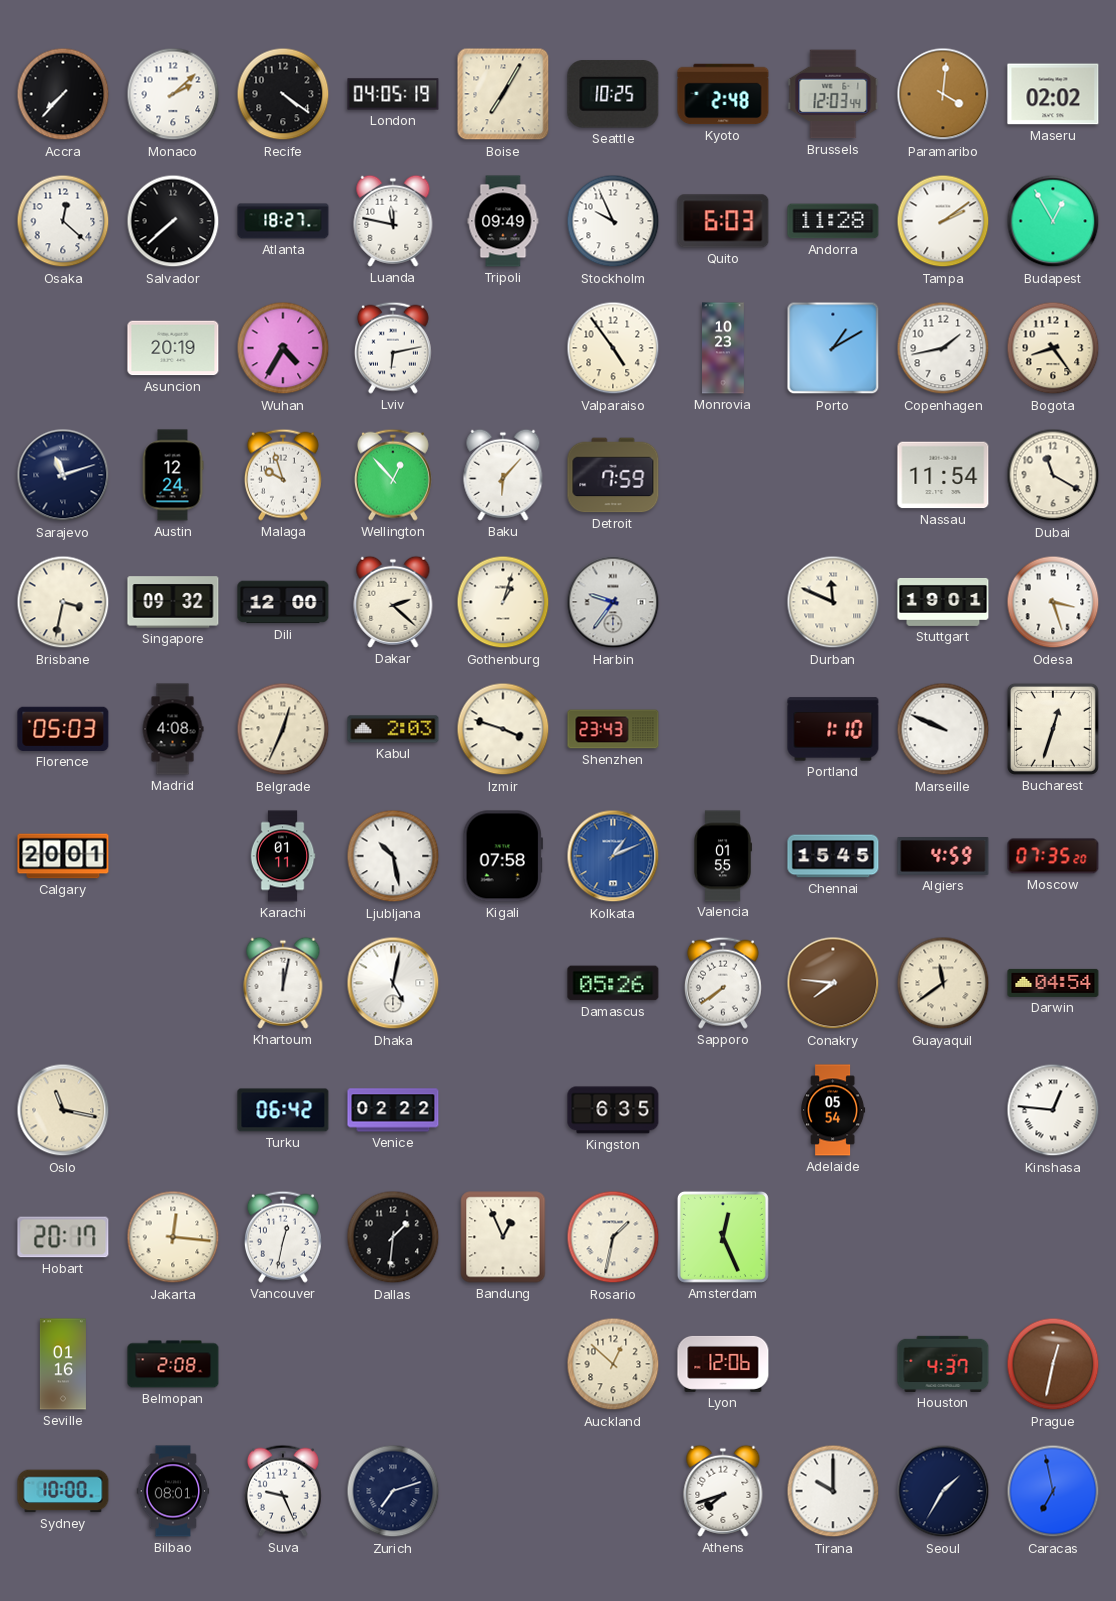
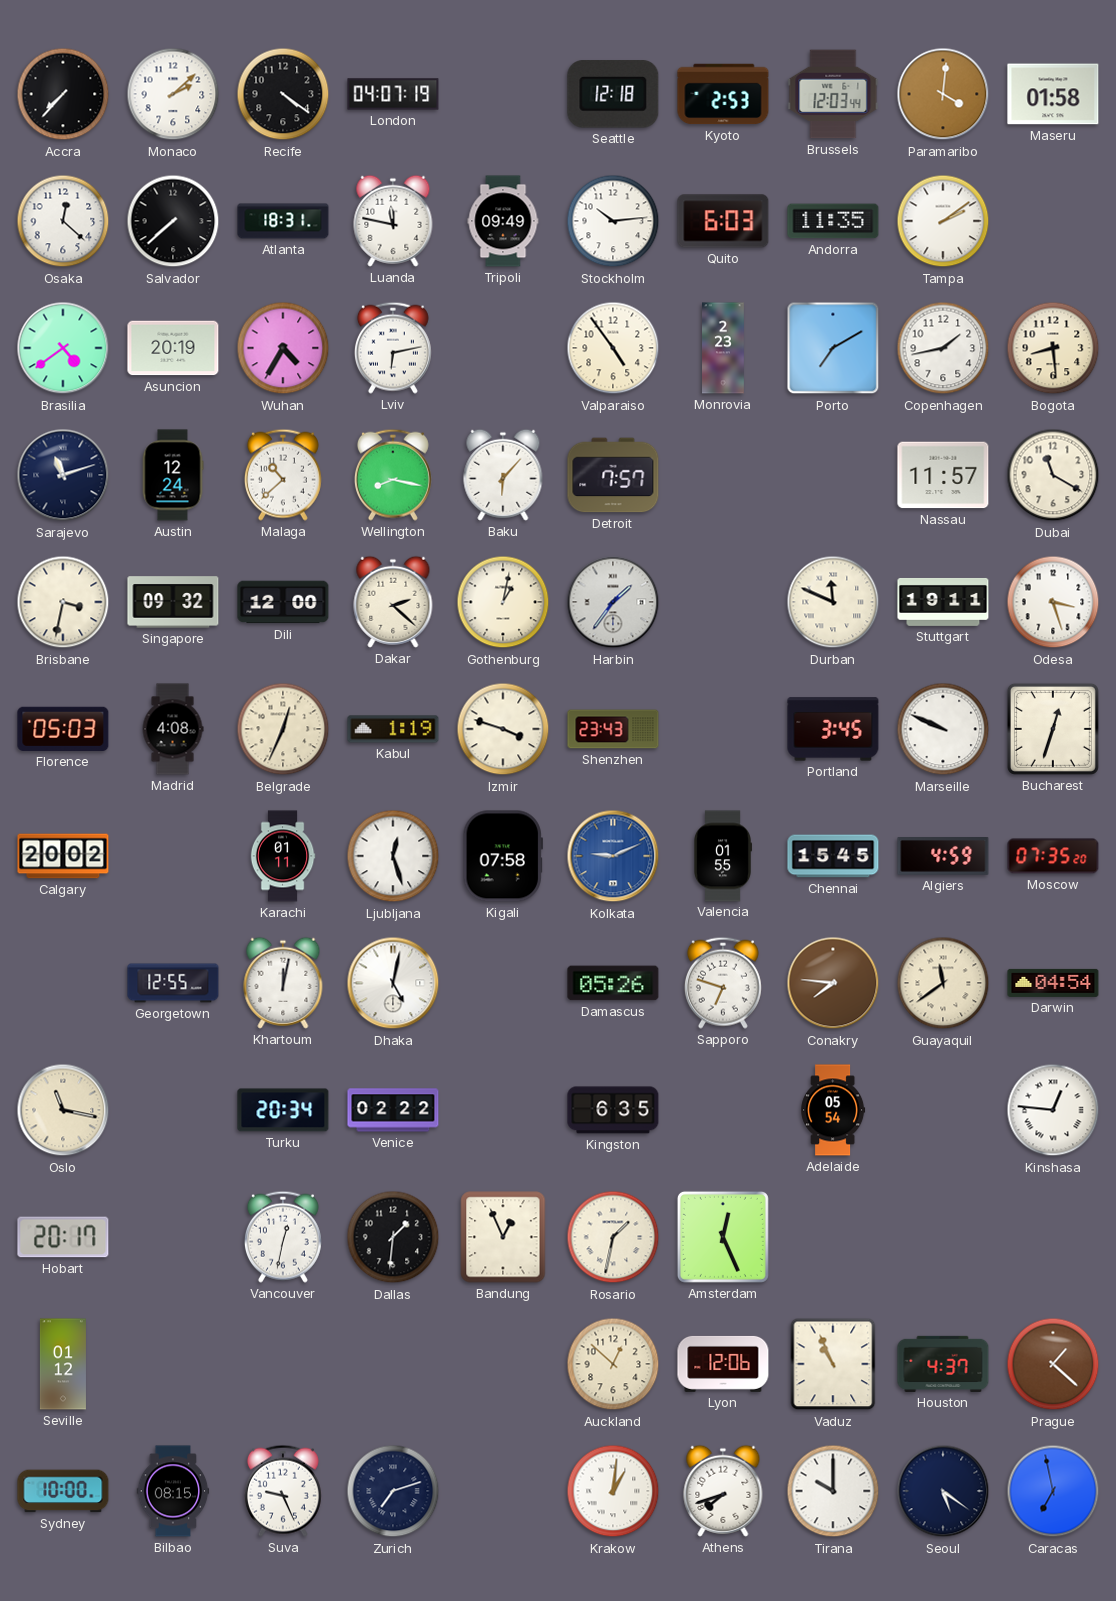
London: 04:05 -> 04:07
Boise: 7:05 -> none
Seattle: 10:25 -> 12:18
Kyoto: 2:48 -> 2:53
Maseru: 02:02 -> 01:58
Atlanta: 18:27 -> 18:31
Stockholm: 9:56 -> 10:14
Andorra: 11:28 -> 11:35
Budapest: 12:55 -> none
Brasilia: none -> 4:39
Monrovia: 10:23 -> 2:23
Porto: 1:10 -> 7:10
Bogota: 8:24 -> 8:29
Malaga: 9:57 -> 10:38
Wellington: 12:53 -> 8:17
Detroit: 7:59 -> 7:57
Nassau: 11:54 -> 11:57
Gothenburg: 1:03 -> 1:02
Harbin: 9:36 -> 1:36
Stuttgart: 19:01 -> 19:11
Kabul: 2:03 -> 1:19
Portland: 1:10 -> 3:45
Calgary: 20:01 -> 20:02
Ljubljana: 10:28 -> 12:27
Kolkata: 1:11 -> 9:11
Georgetown: none -> 12:55
Sapporo: 7:39 -> 6:48
Turku: 06:42 -> 20:34
Jakarta: 12:16 -> none
Seville: 01:16 -> 01:12
Belmopan: 2:08 -> none
Vaduz: none -> 10:56
Prague: 12:32 -> 1:22
Bilbao: 08:01 -> 08:15
Krakow: none -> 1:01
Seoul: 1:35 -> 5:21
